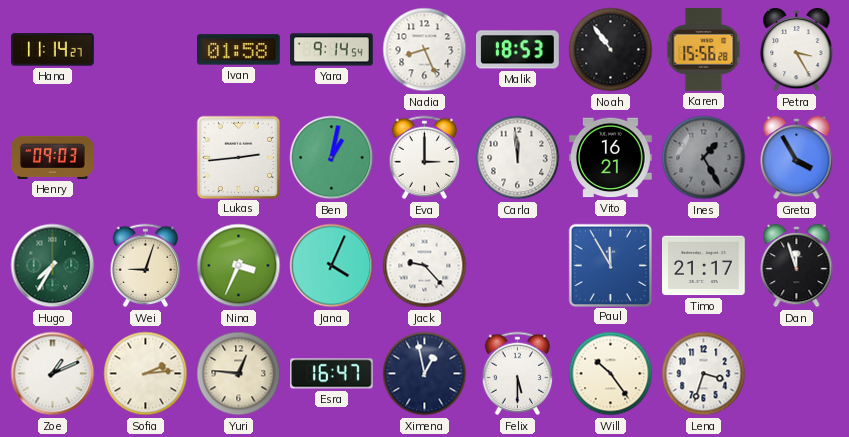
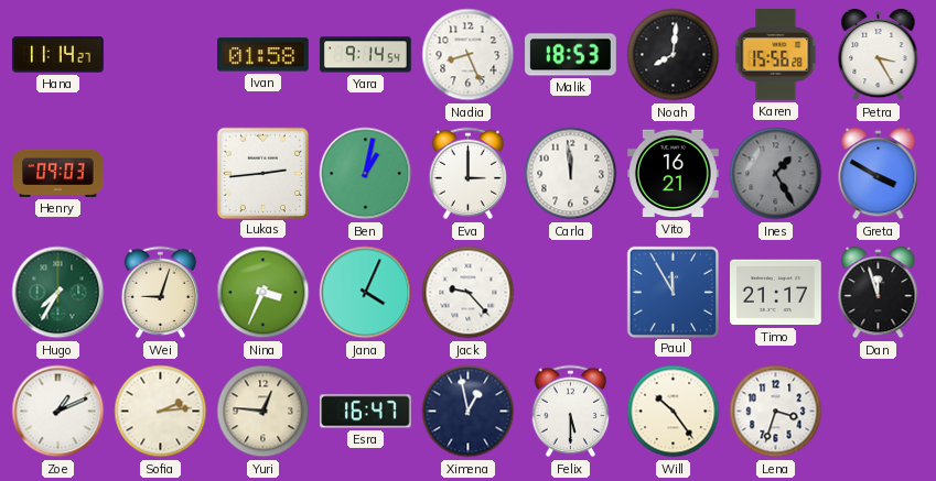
Noah: 10:54 -> 8:01
Greta: 3:55 -> 3:50
